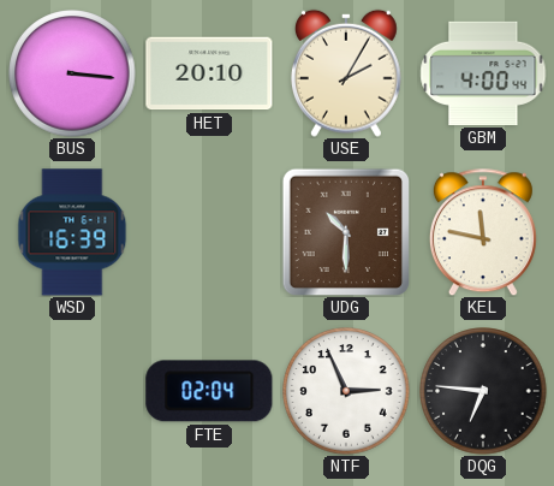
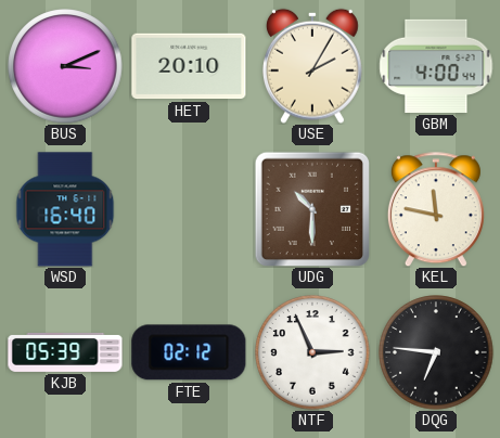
BUS: 3:16 -> 3:11
WSD: 16:39 -> 16:40
KJB: none -> 05:39
FTE: 02:04 -> 02:12
